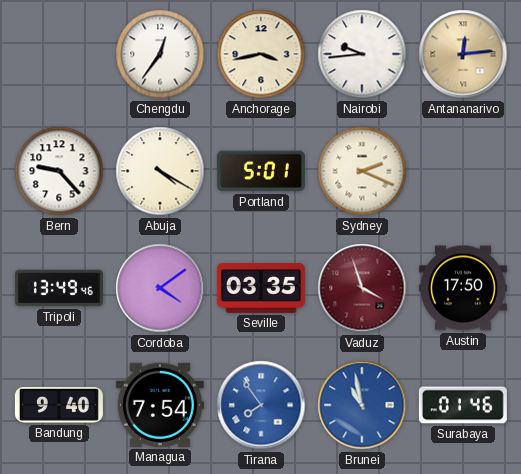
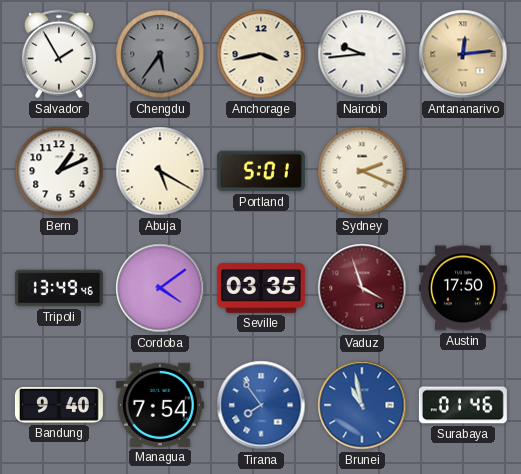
Salvador: none -> 1:55
Chengdu: 12:36 -> 5:36
Chengdu dial: white -> grey
Bern: 9:23 -> 1:11
Abuja: 4:20 -> 5:20
